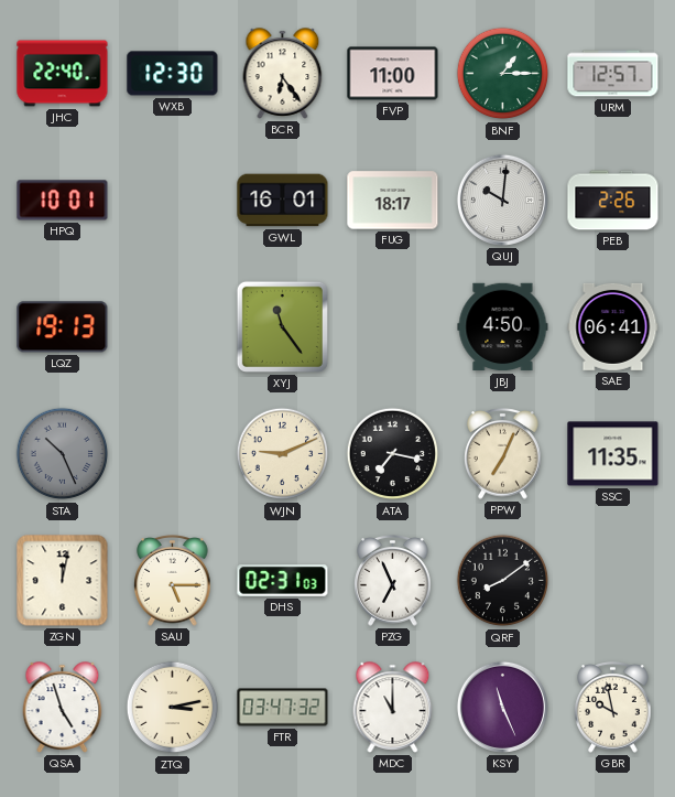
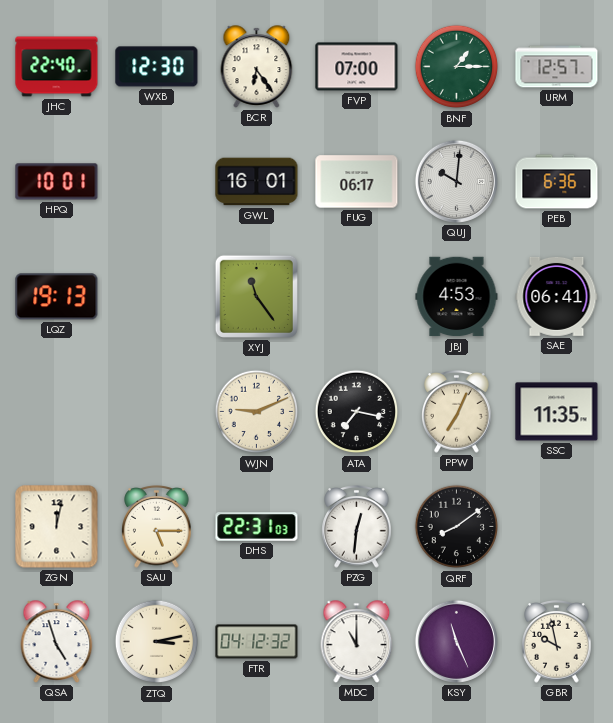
FVP: 11:00 -> 07:00
FUG: 18:17 -> 06:17
PEB: 2:26 -> 6:36
JBJ: 4:50 -> 4:53
STA: 10:26 -> none
DHS: 02:31 -> 22:31
PZG: 6:56 -> 12:31
FTR: 03:47 -> 04:12
